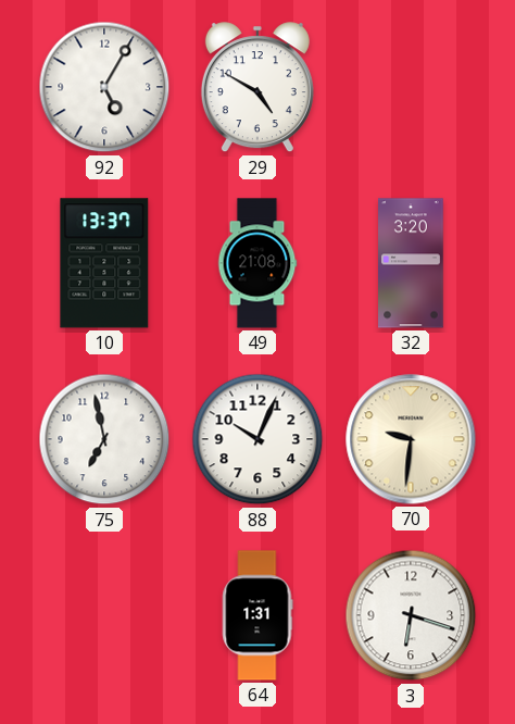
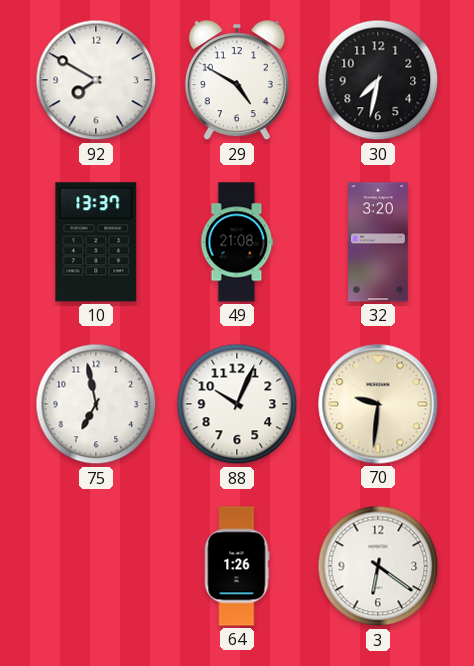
92: 5:05 -> 7:50
30: none -> 7:32
64: 1:31 -> 1:26
3: 6:18 -> 6:21
